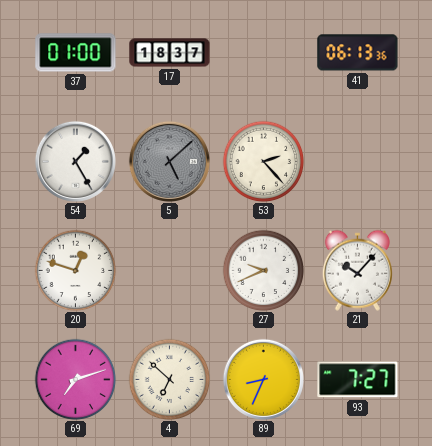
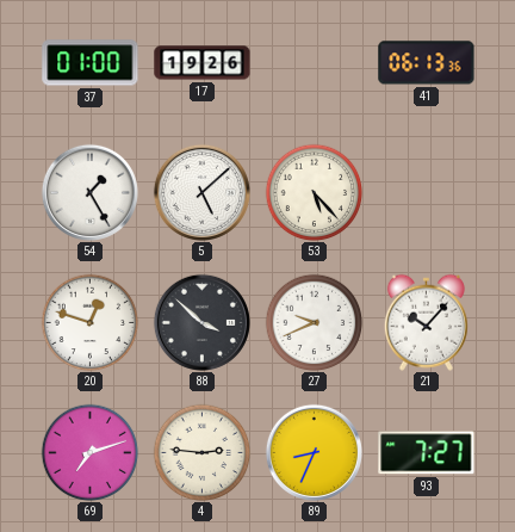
17: 18:37 -> 19:26
5 dial: grey -> white
53: 2:23 -> 5:23
88: none -> 3:52
4: 6:52 -> 2:46
